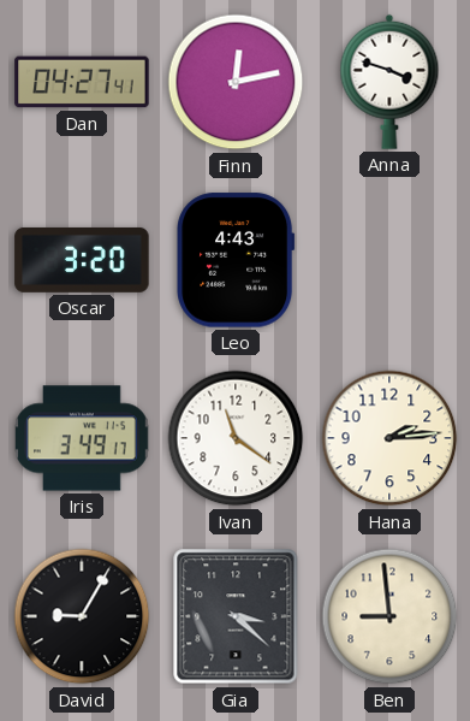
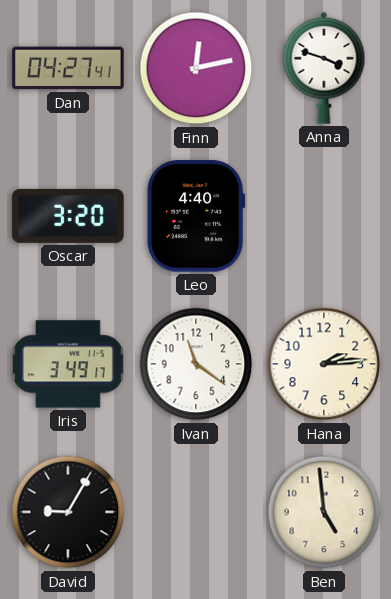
Leo: 4:43 -> 4:40
Gia: 3:22 -> none
Ben: 8:59 -> 4:59
